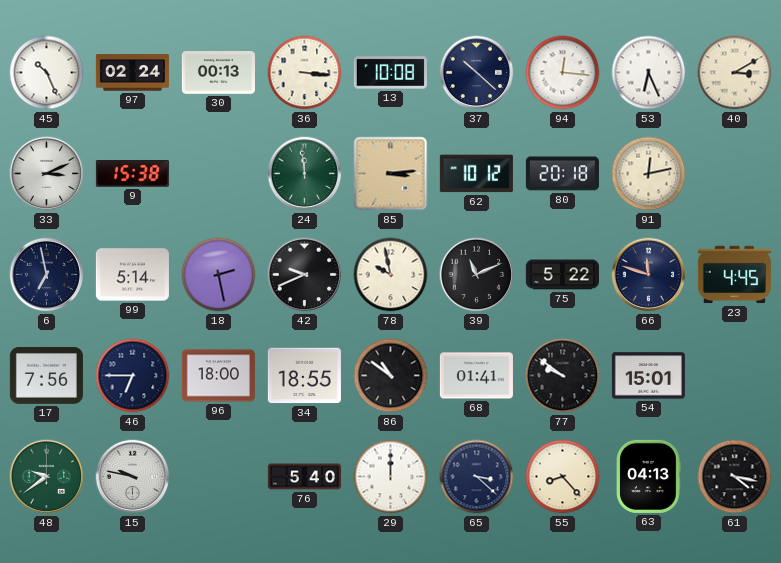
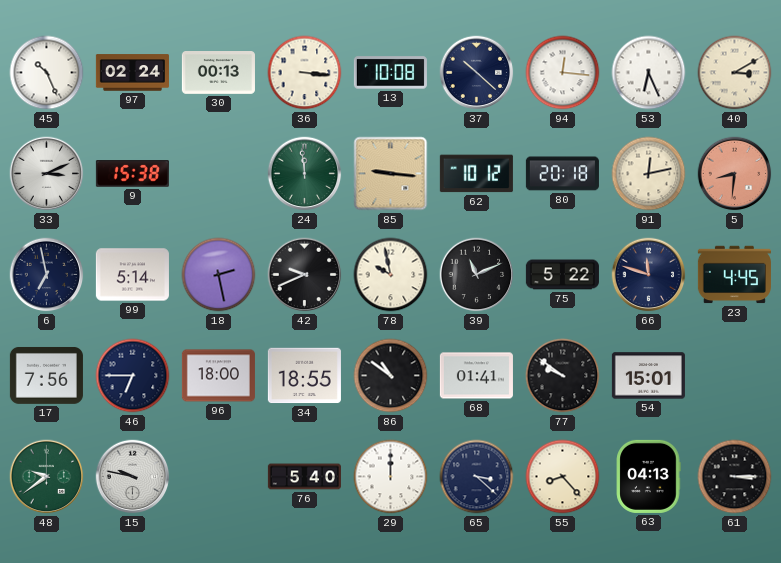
85: 3:14 -> 9:16
5: none -> 8:31
61: 4:17 -> 3:15
